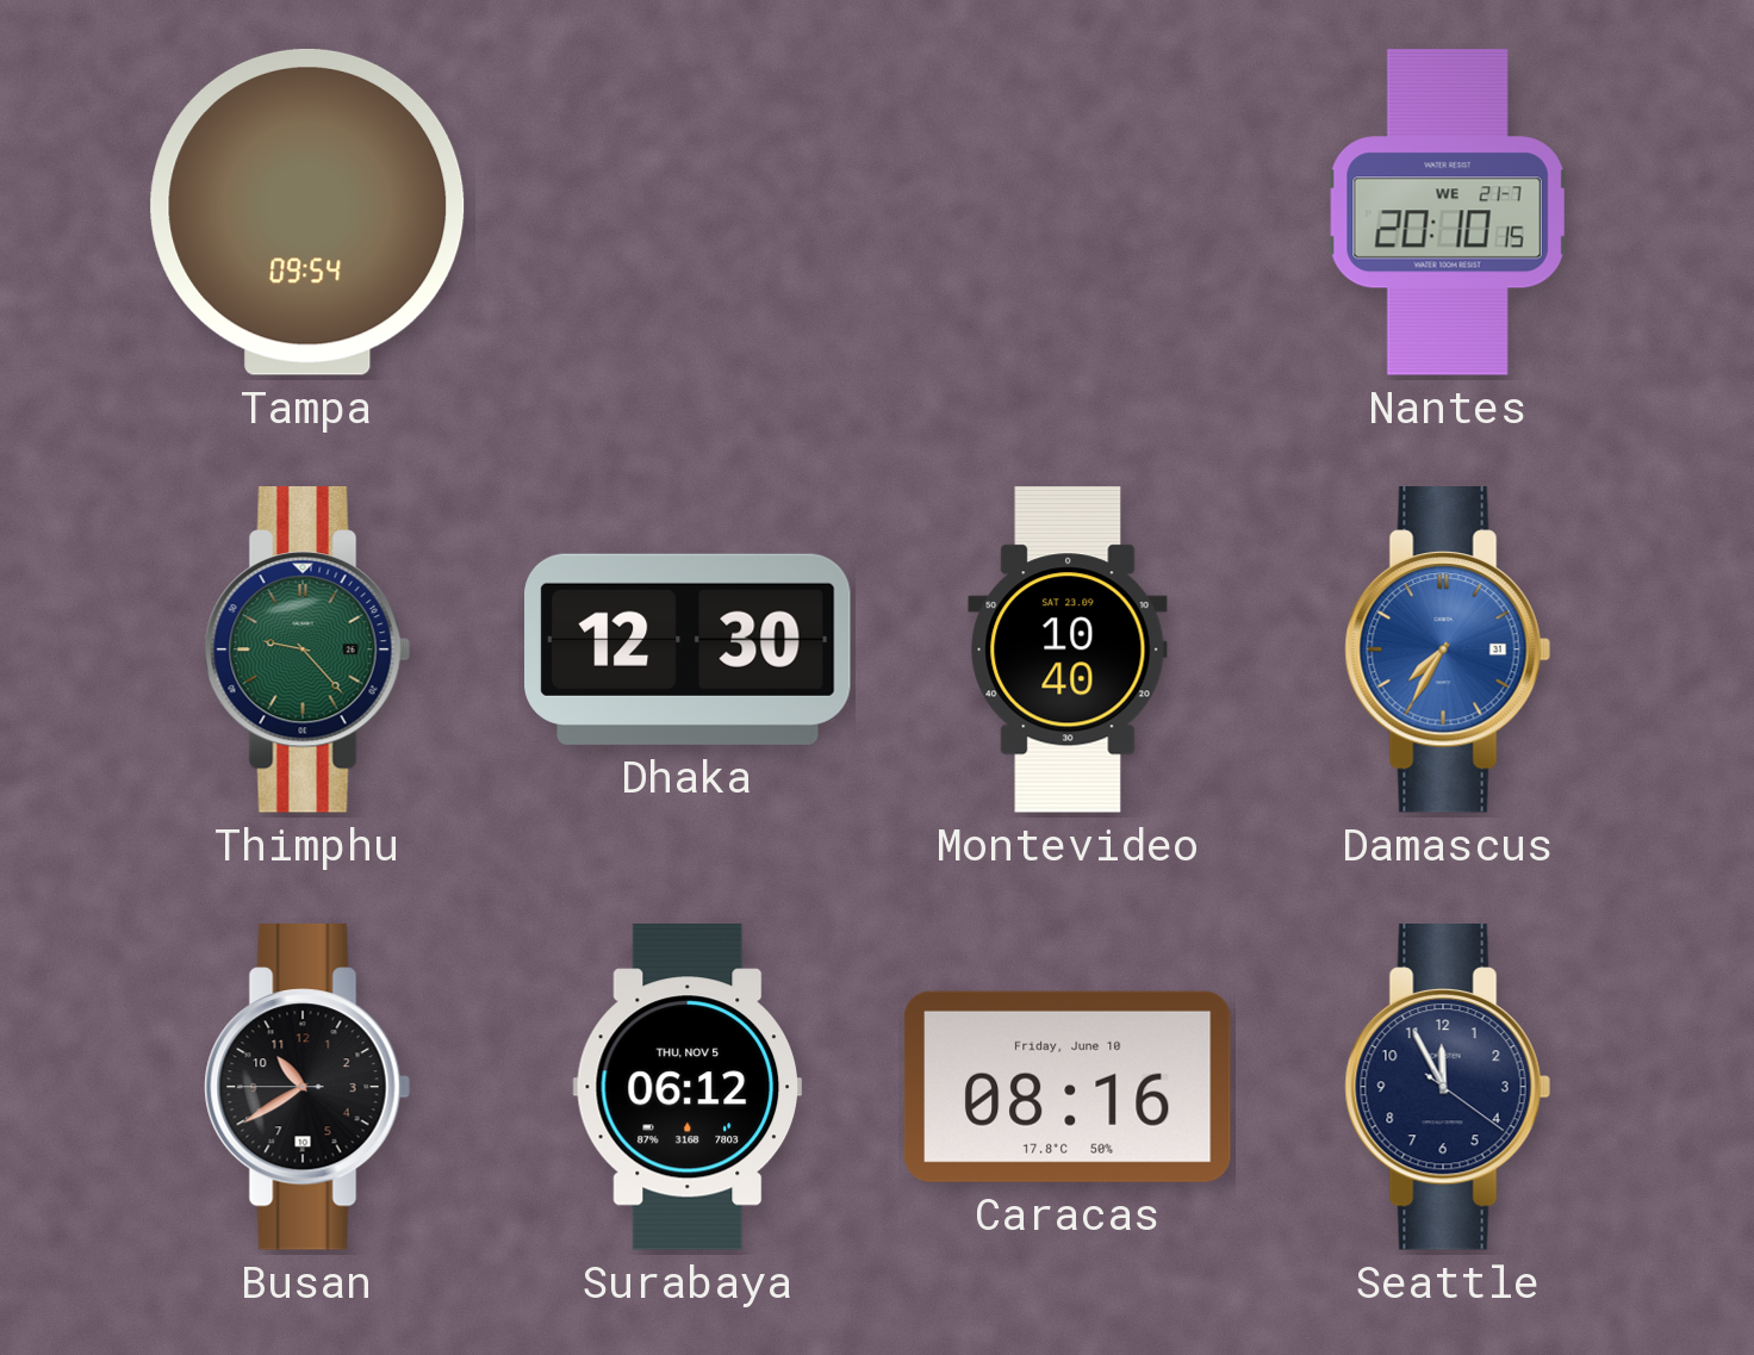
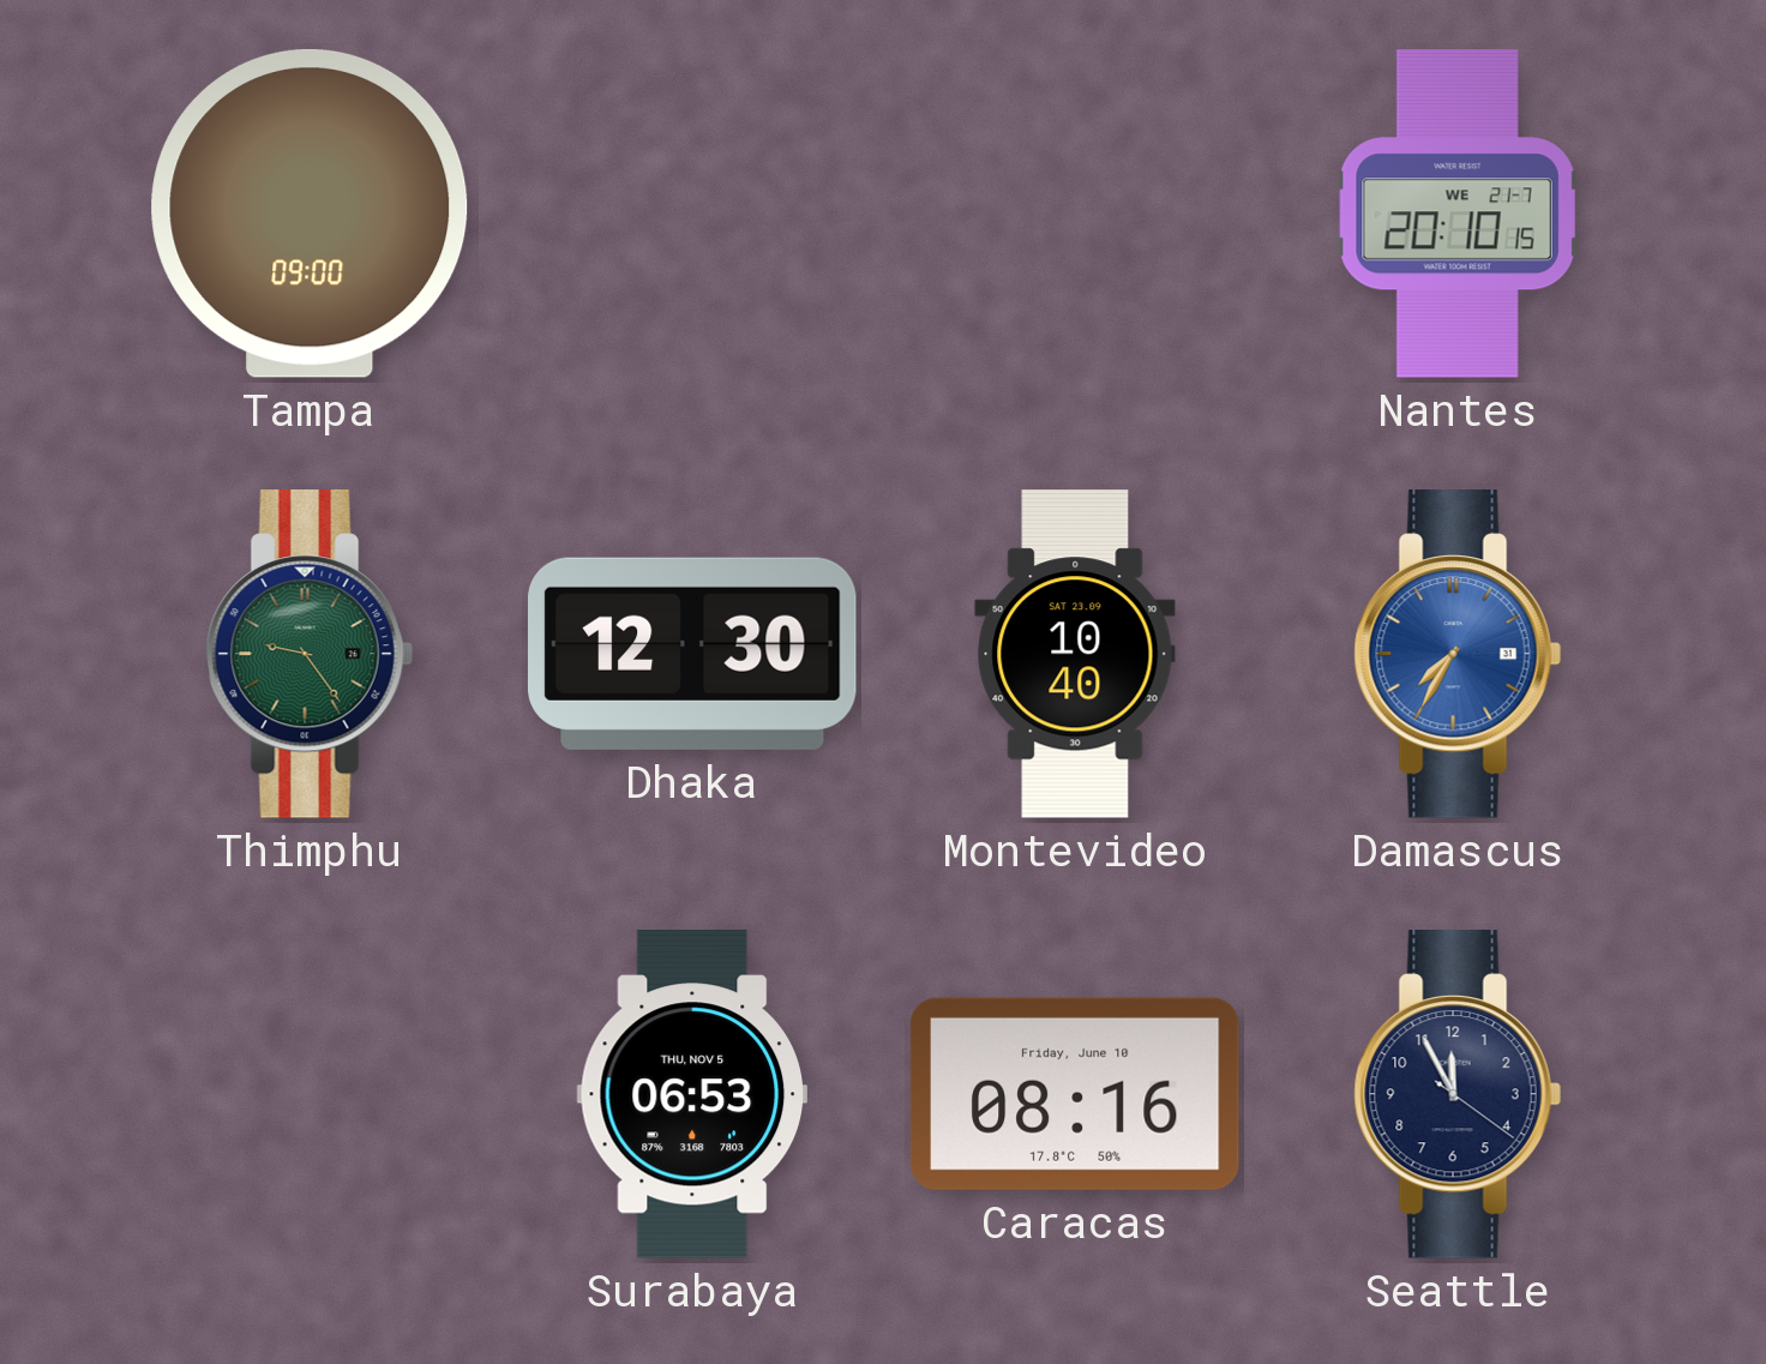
Tampa: 09:54 -> 09:00
Thimphu: 9:23 -> 9:24
Busan: 10:39 -> none
Surabaya: 06:12 -> 06:53
